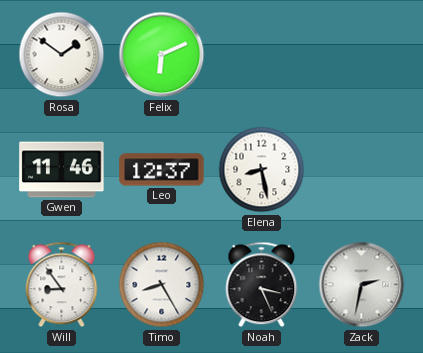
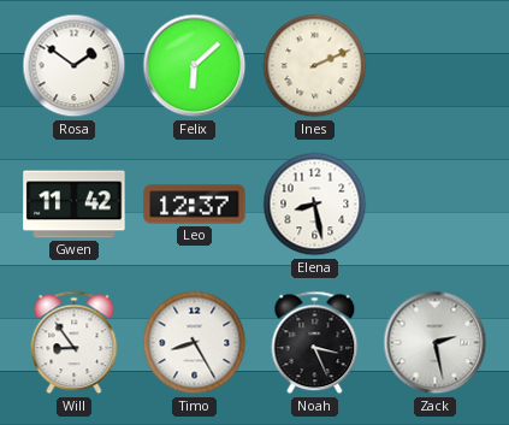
Felix: 6:11 -> 6:08
Ines: none -> 2:11
Gwen: 11:46 -> 11:42
Zack: 2:32 -> 2:28
